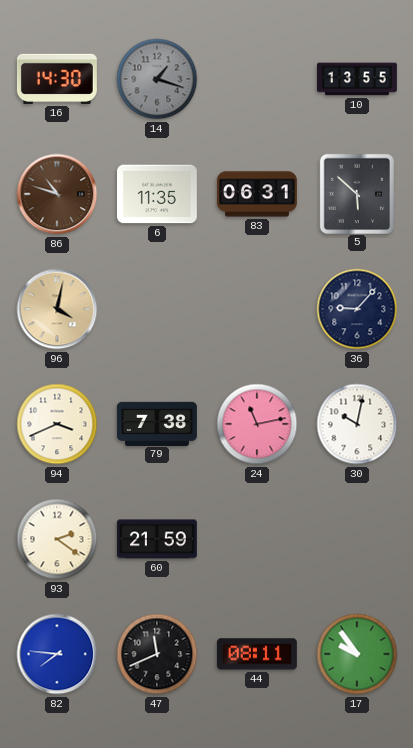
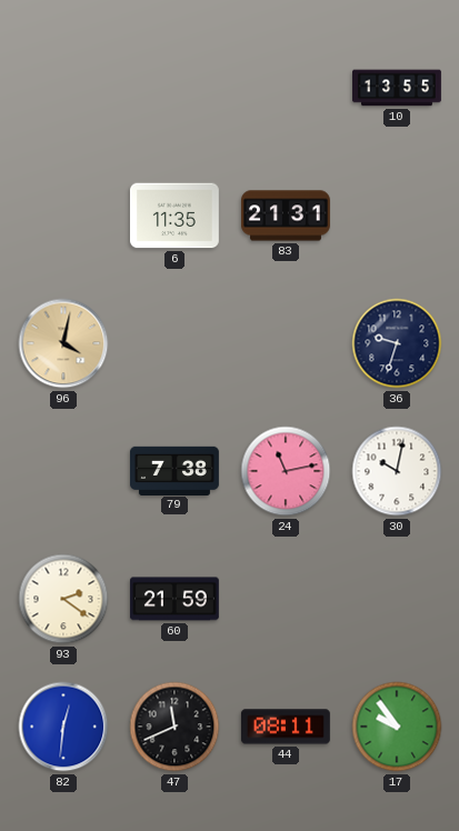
16: 14:30 -> none
14: 1:18 -> none
86: 10:48 -> none
83: 06:31 -> 21:31
5: 5:52 -> none
36: 9:07 -> 9:33
94: 3:41 -> none
82: 7:46 -> 12:31
